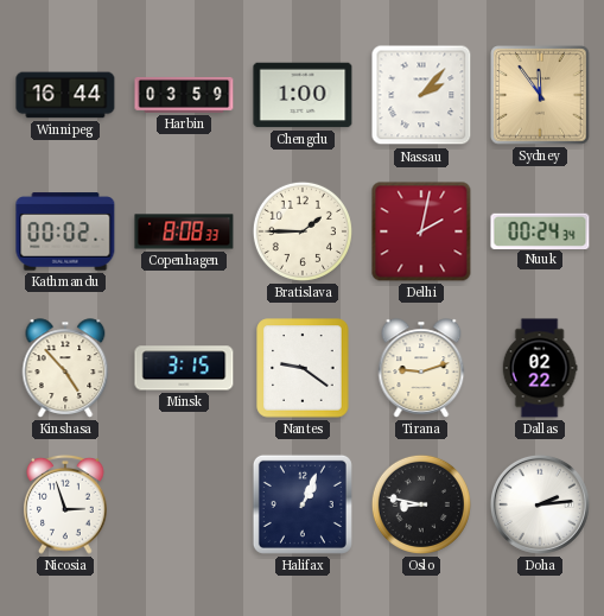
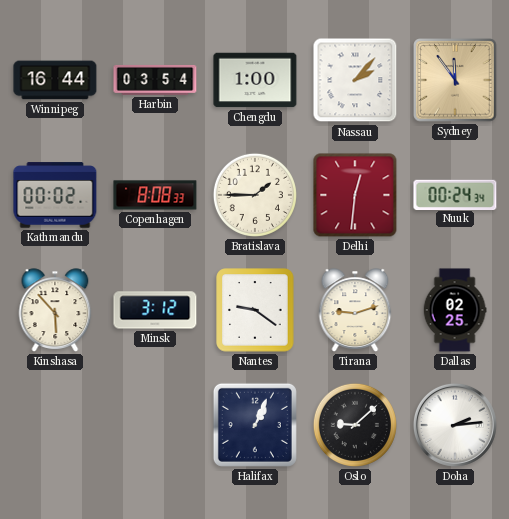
Harbin: 03:59 -> 03:54
Delhi: 2:02 -> 12:31
Kinshasa: 4:53 -> 5:53
Minsk: 3:15 -> 3:12
Dallas: 02:22 -> 02:25
Nicosia: 2:57 -> none
Oslo: 8:47 -> 9:08
